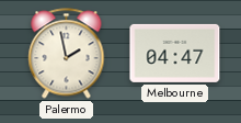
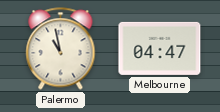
Palermo: 1:58 -> 10:58
